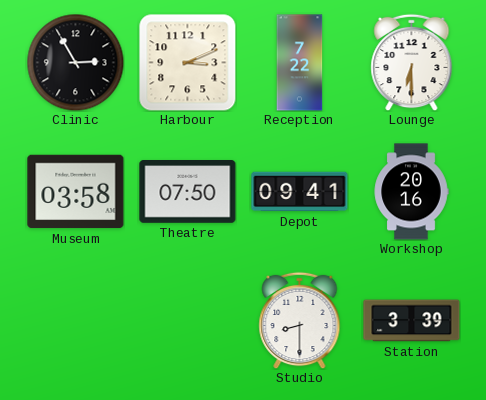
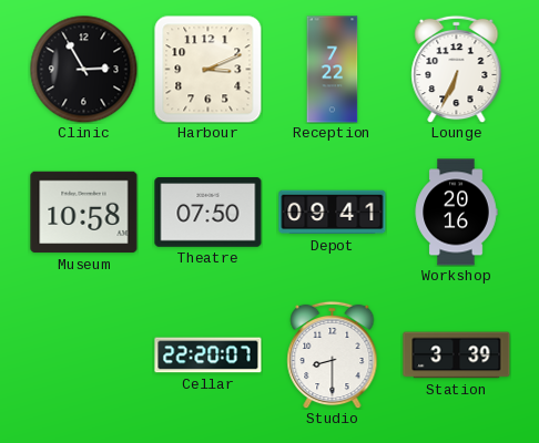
Lounge: 6:30 -> 6:34
Museum: 03:58 -> 10:58
Cellar: none -> 22:20
